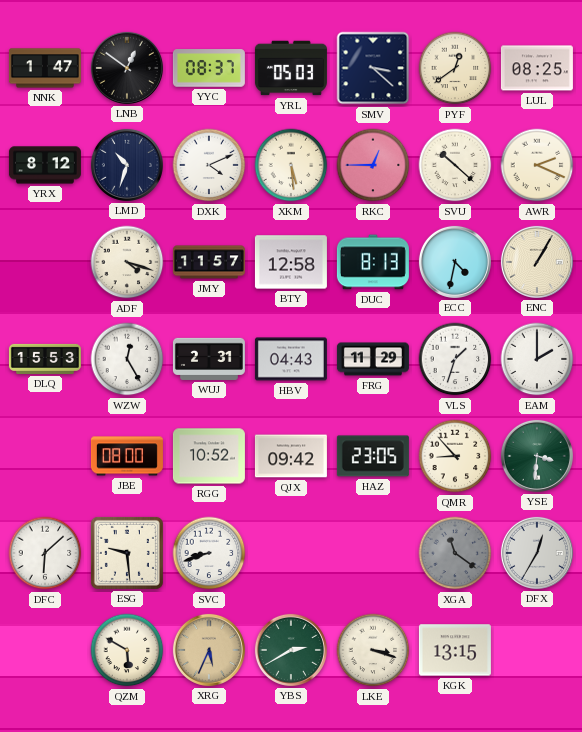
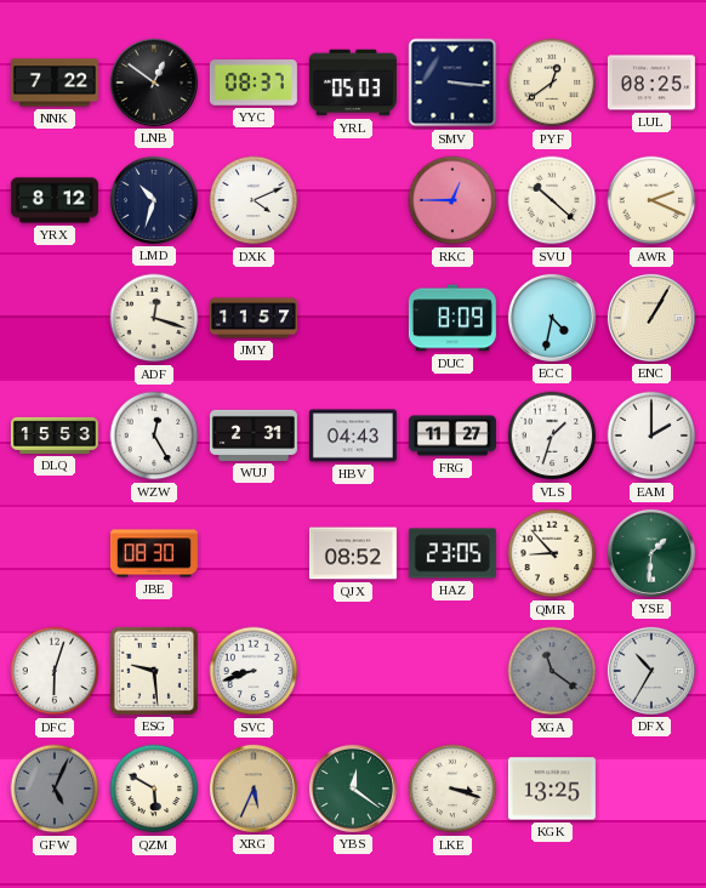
NNK: 1:47 -> 7:22
SMV: 3:22 -> 3:16
XKM: 5:29 -> none
ADF: 4:18 -> 12:18
BTY: 12:58 -> none
DUC: 8:13 -> 8:09
FRG: 11:29 -> 11:27
JBE: 08:00 -> 08:30
RGG: 10:52 -> none
QJX: 09:42 -> 08:52
YSE: 3:31 -> 1:31
DFC: 6:08 -> 6:03
DFX: 12:35 -> 10:35
GFW: none -> 5:04
YBS: 2:40 -> 12:21
KGK: 13:15 -> 13:25
